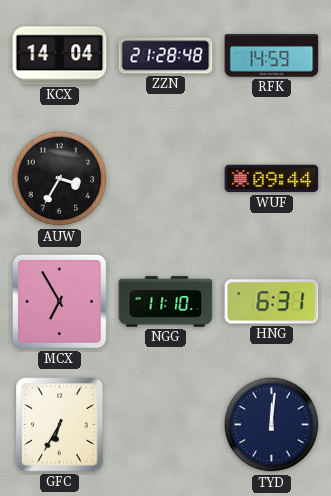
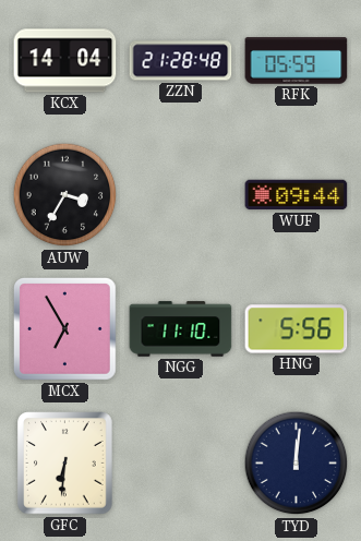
RFK: 14:59 -> 05:59
HNG: 6:31 -> 5:56
GFC: 6:35 -> 6:31
